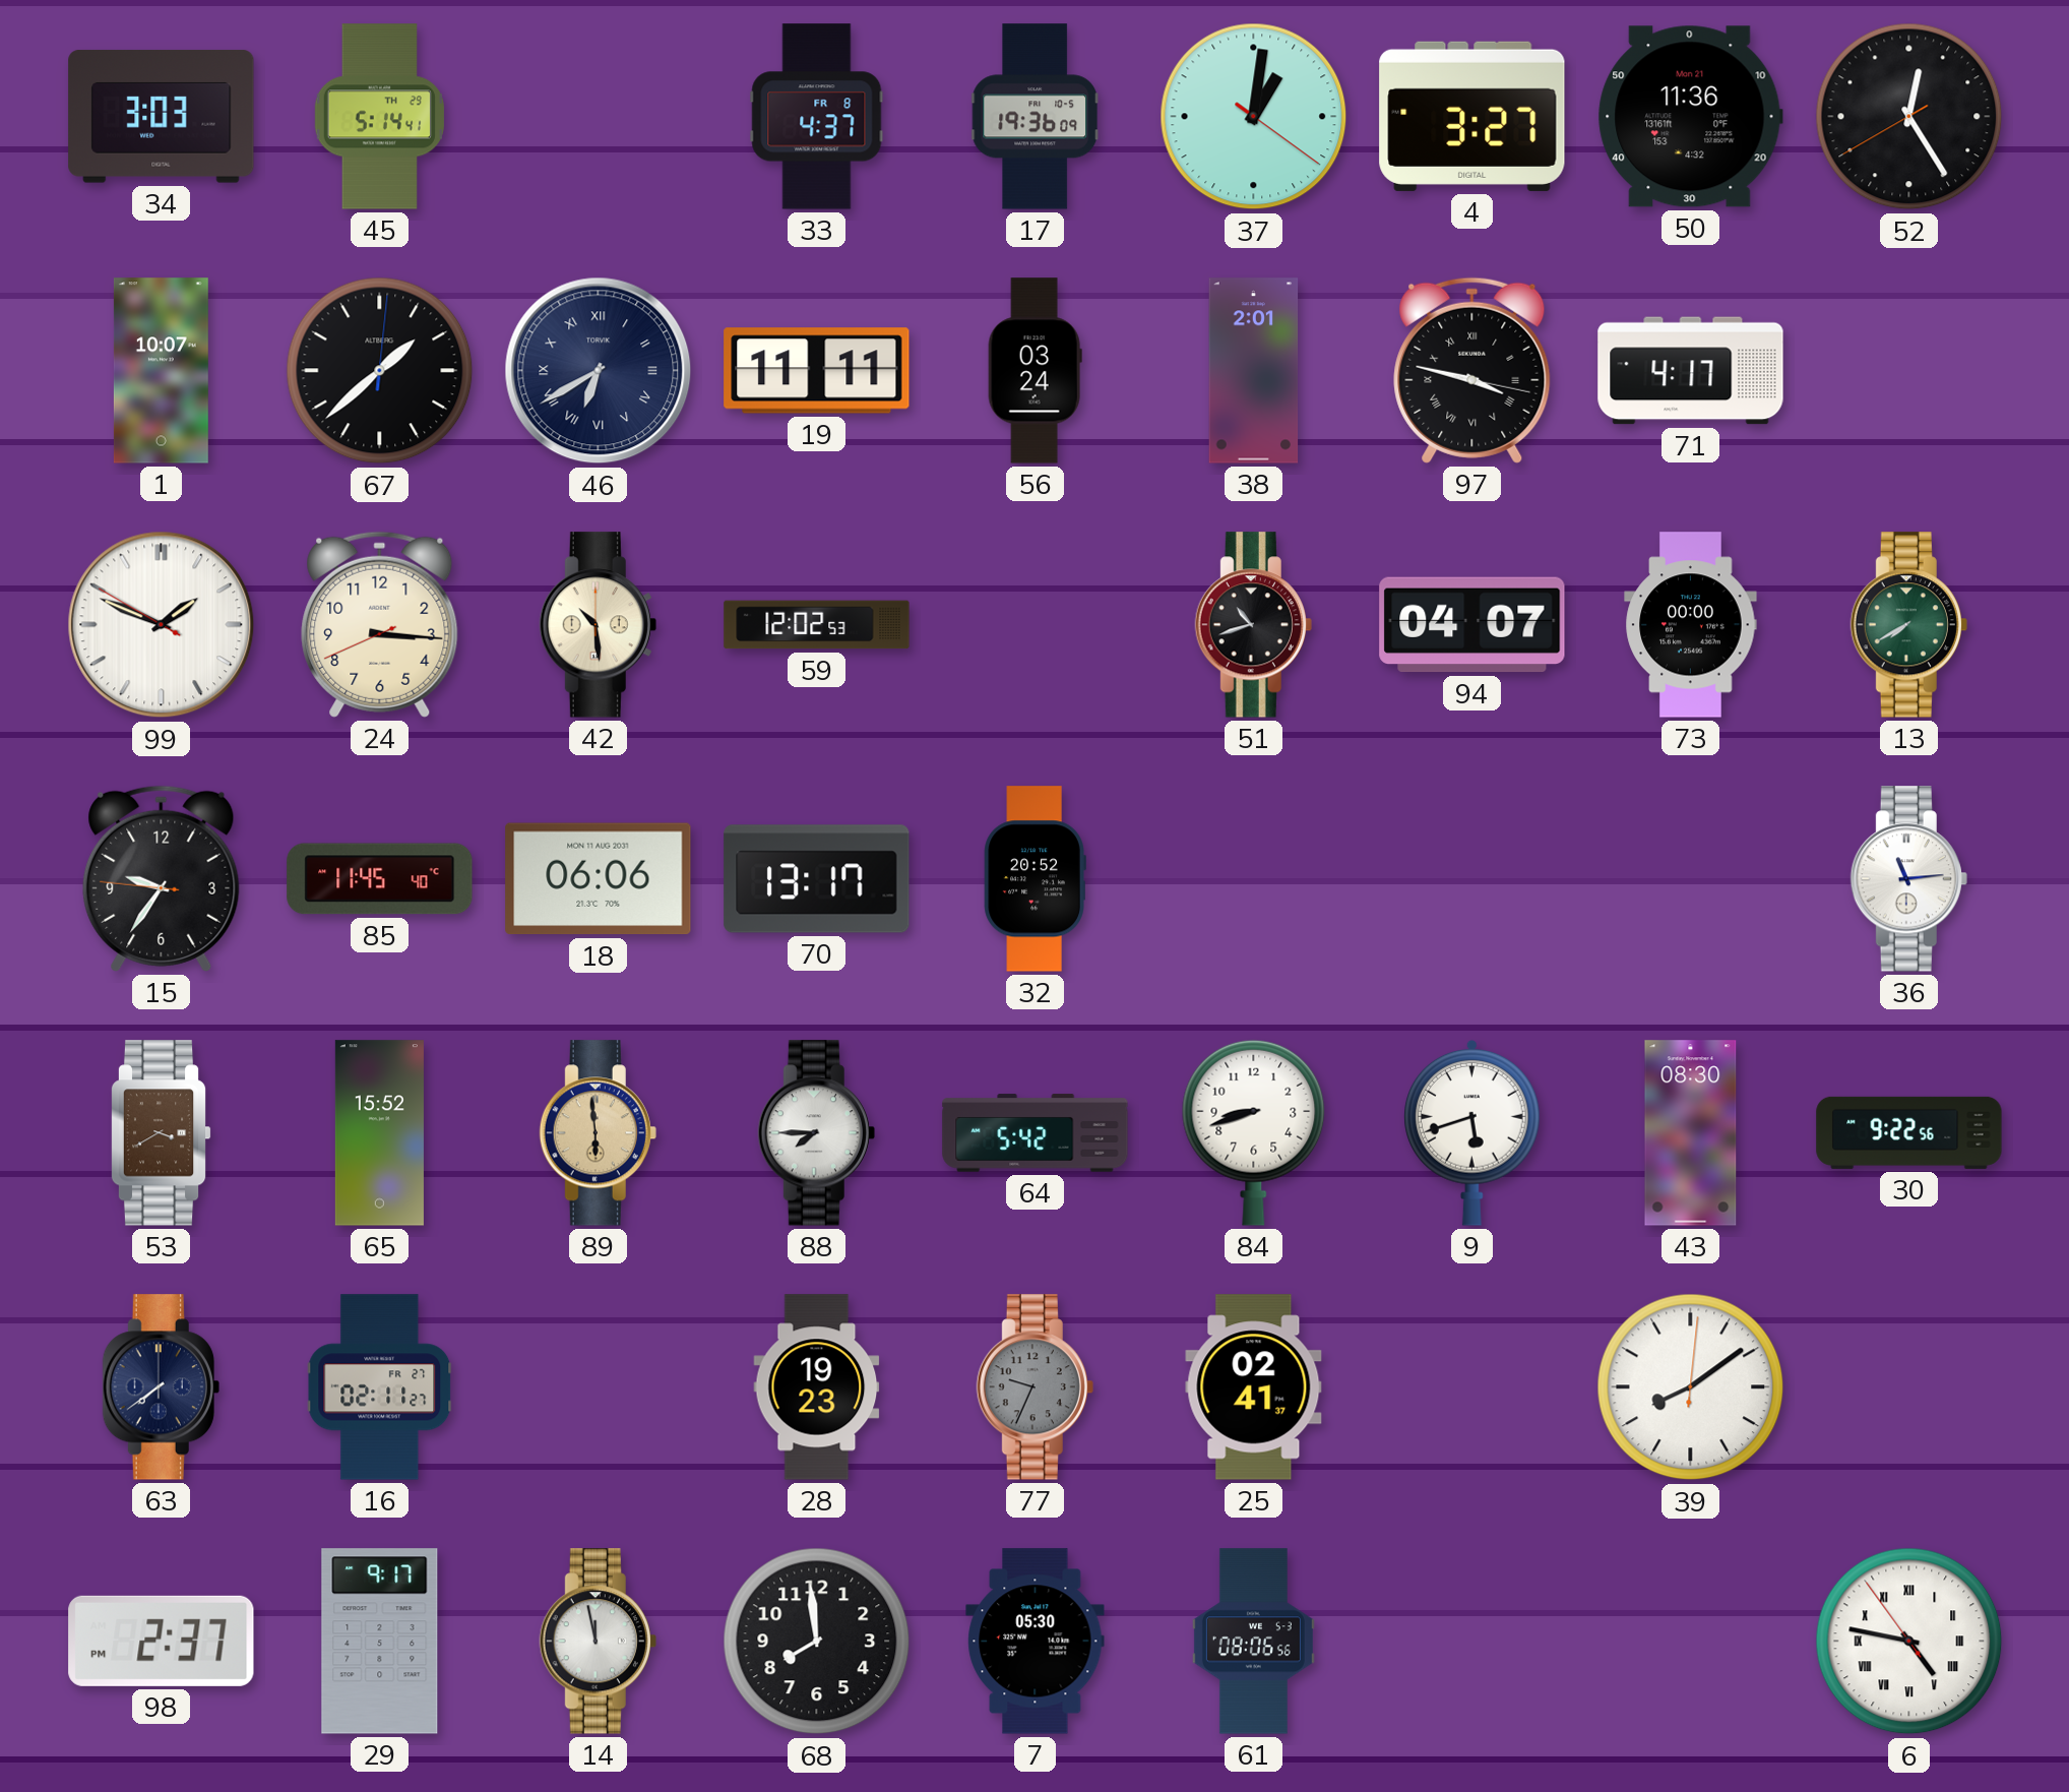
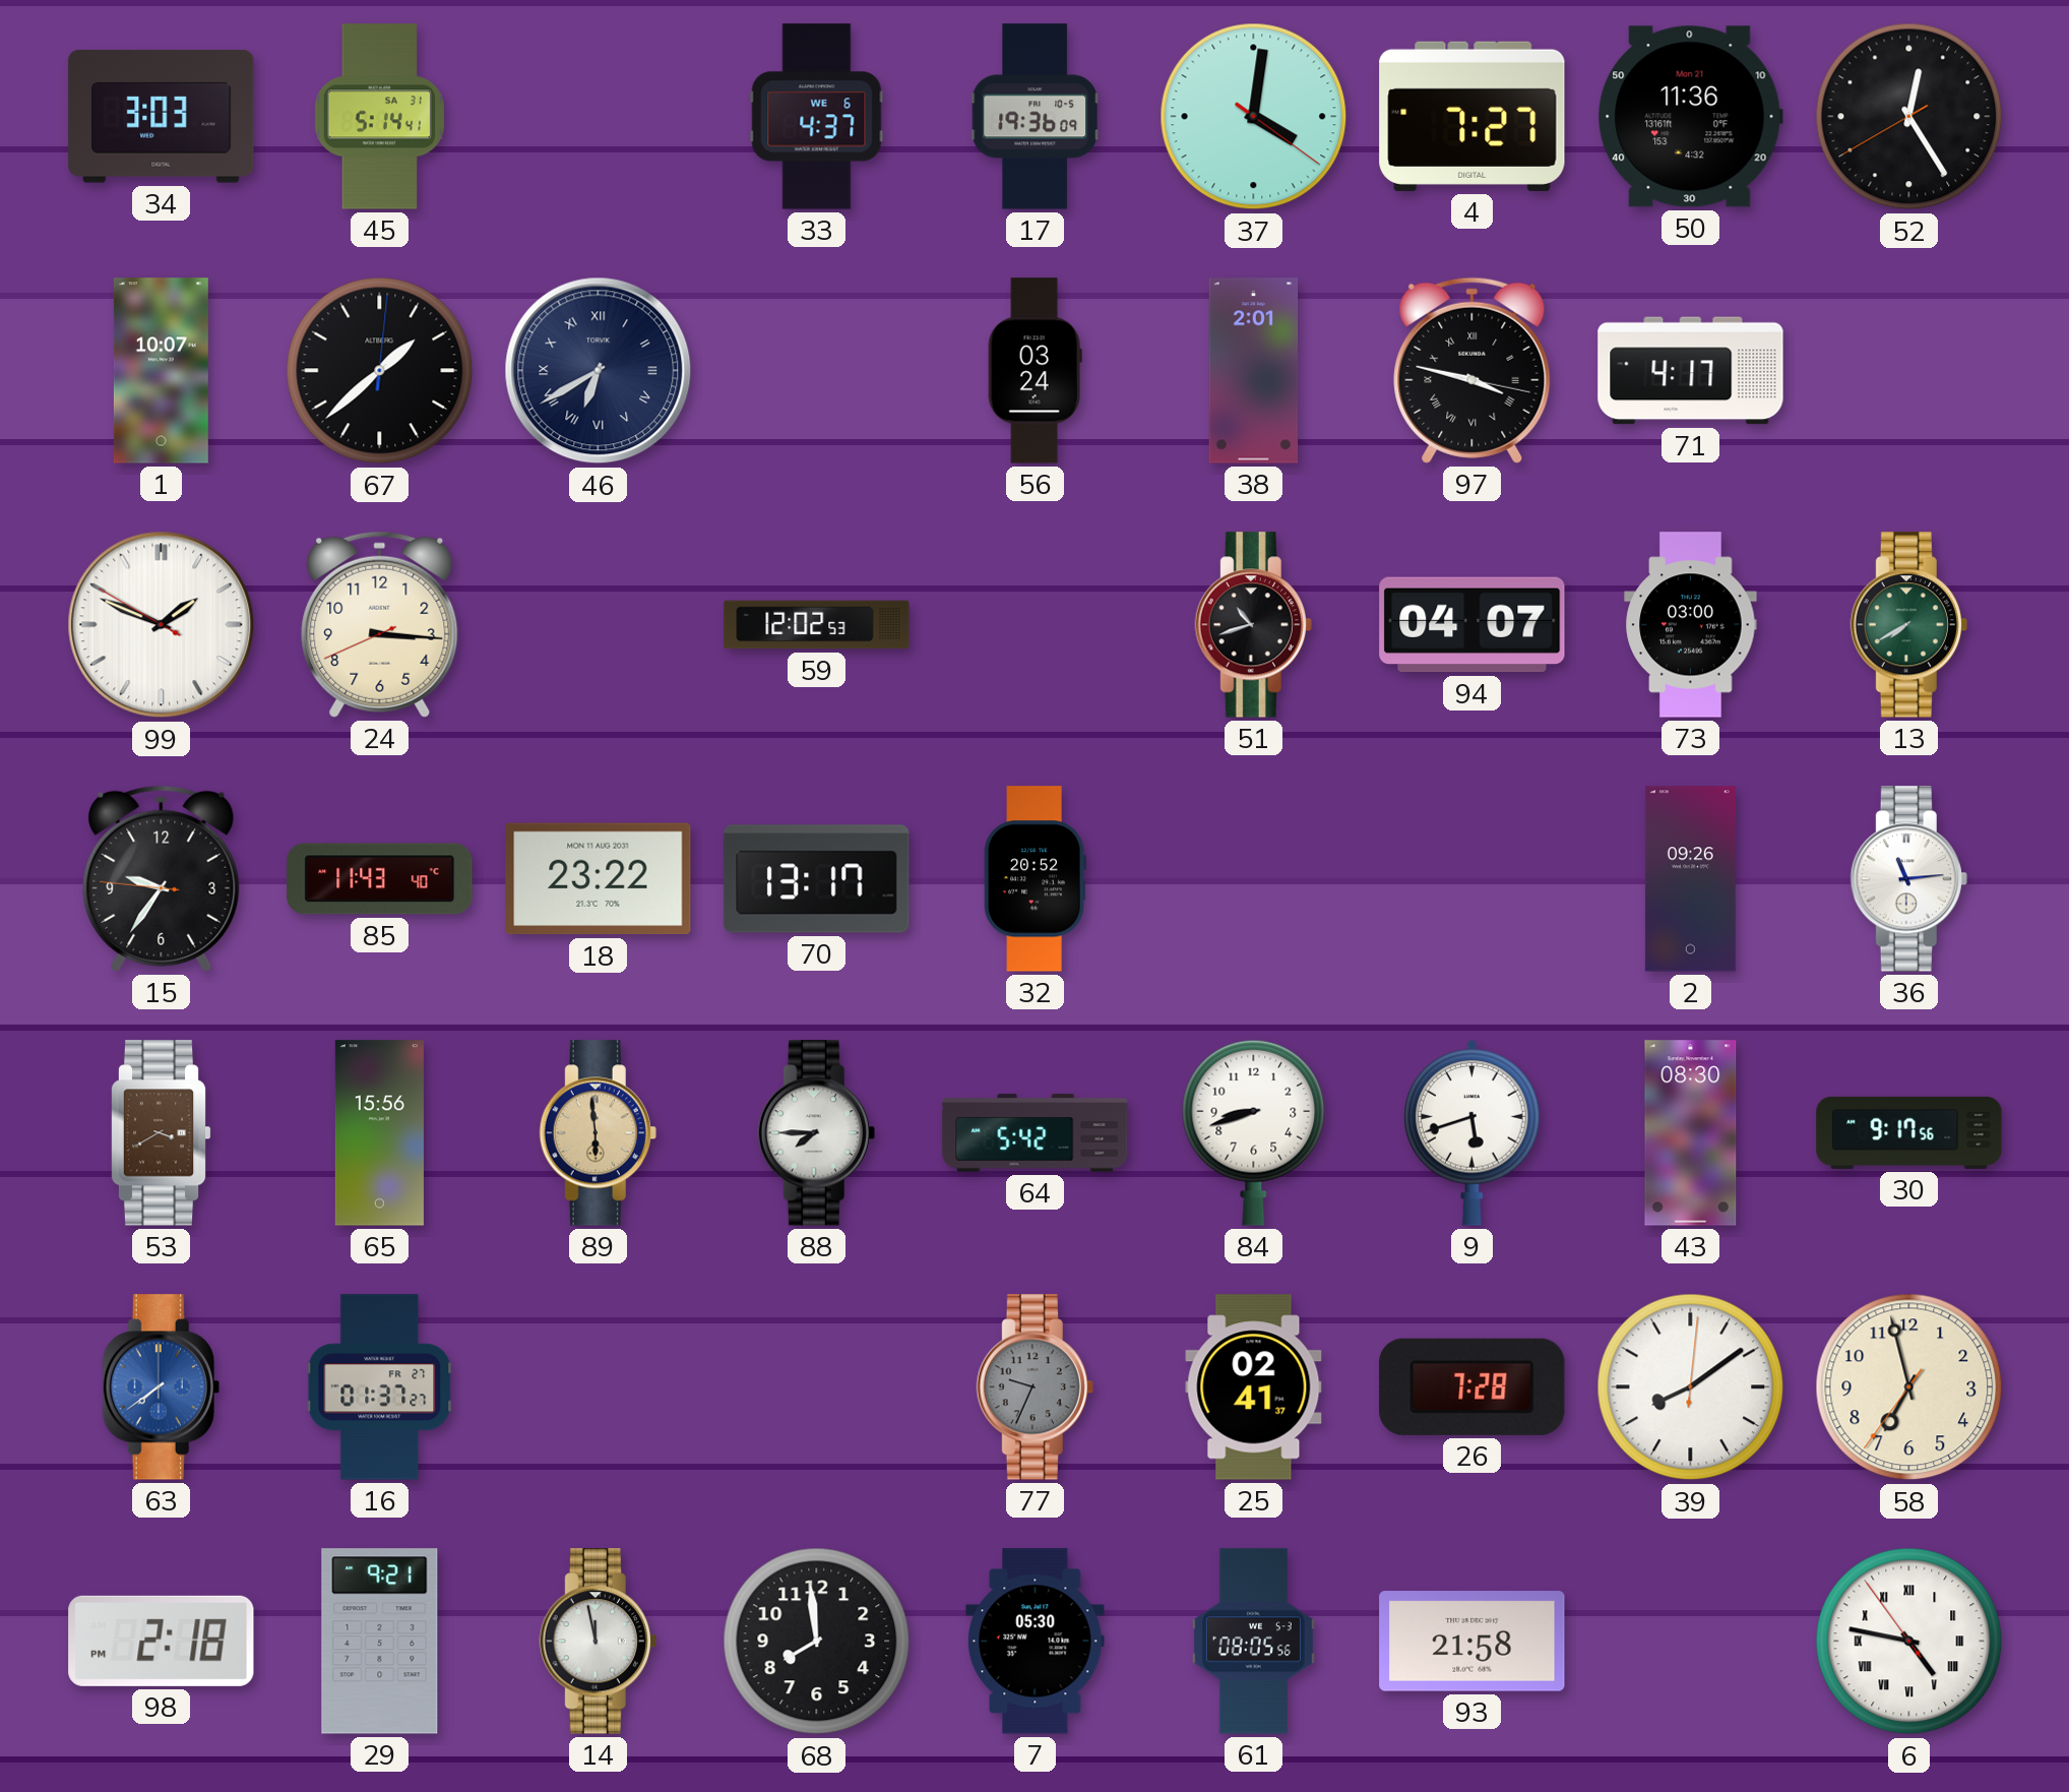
45 date: TH 29 -> SA 31
33 date: FR 8 -> WE 6
37: 1:01 -> 4:01
4: 3:27 -> 7:27
19: 11:11 -> none
42: 10:29 -> none
73: 00:00 -> 03:00
85: 11:45 -> 11:43
18: 06:06 -> 23:22
2: none -> 09:26
65: 15:52 -> 15:56
30: 9:22 -> 9:17
63 dial: navy -> blue
16: 02:11 -> 01:37
28: 19:23 -> none
26: none -> 7:28
58: none -> 6:57
98: 2:37 -> 2:18
29: 9:17 -> 9:21
61: 08:06 -> 08:05
93: none -> 21:58
